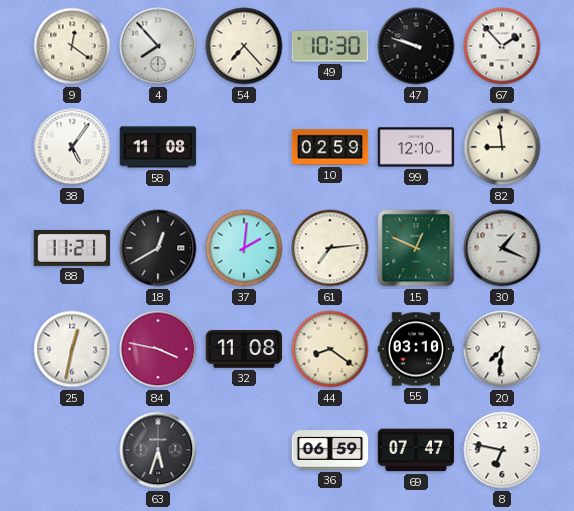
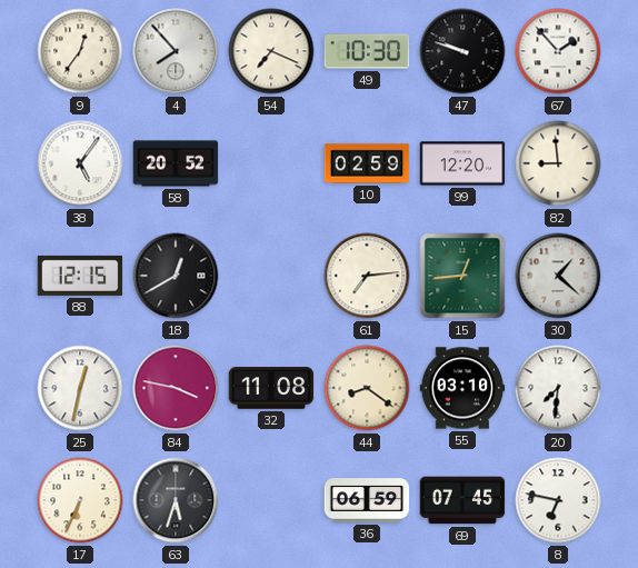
9: 12:21 -> 12:36
54: 7:23 -> 7:19
58: 11:08 -> 20:52
99: 12:10 -> 12:20
88: 11:21 -> 12:15
37: 2:01 -> none
15: 12:49 -> 12:44
30: 1:19 -> 1:22
17: none -> 6:34
69: 07:47 -> 07:45
